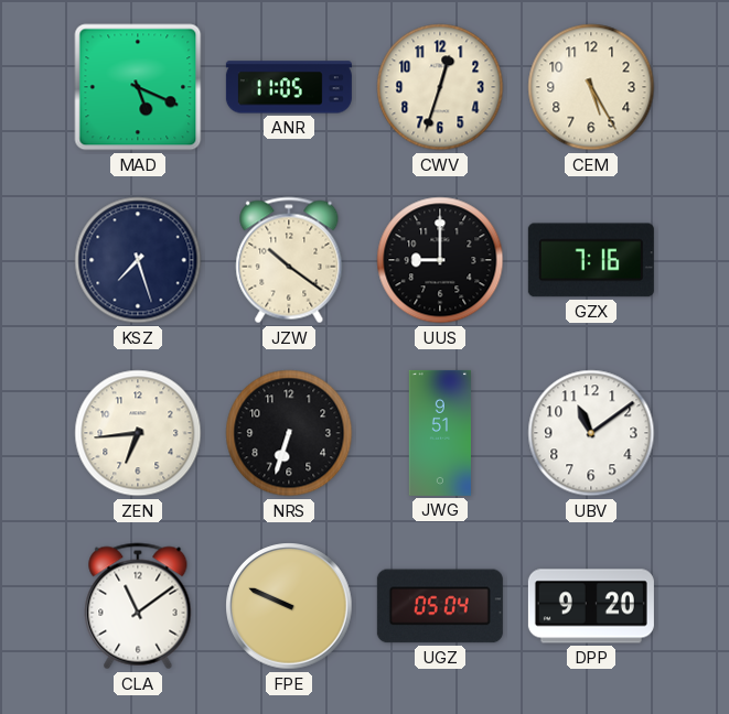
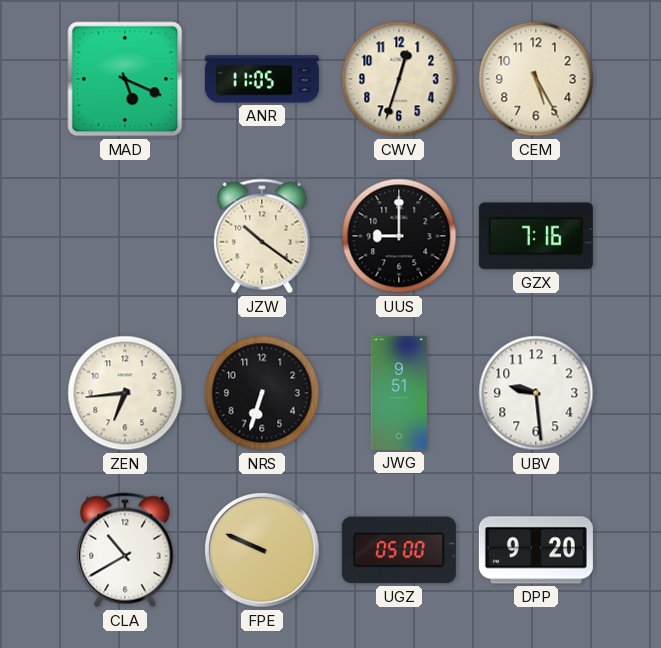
KSZ: 7:27 -> none
UBV: 11:09 -> 9:29
CLA: 11:09 -> 10:40
UGZ: 05:04 -> 05:00
